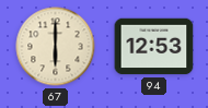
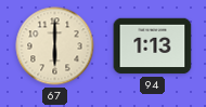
94: 12:53 -> 1:13
